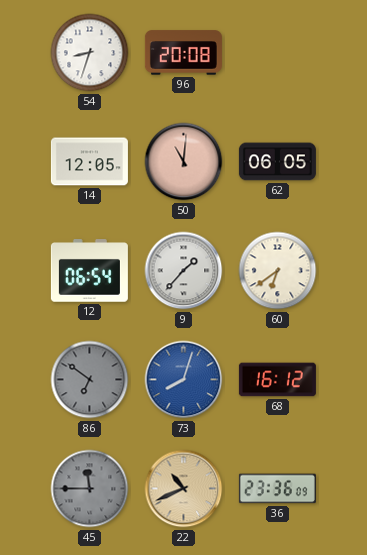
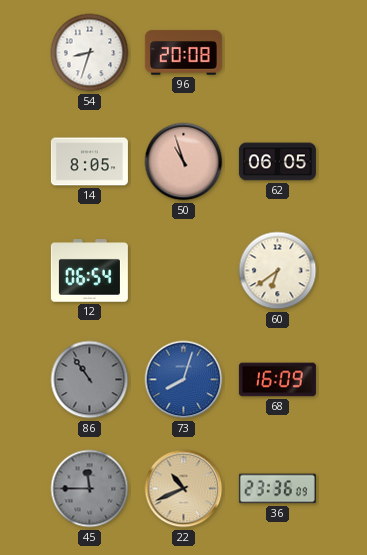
14: 12:05 -> 8:05
50: 11:01 -> 10:57
9: 1:37 -> none
86: 6:51 -> 10:54
68: 16:12 -> 16:09
